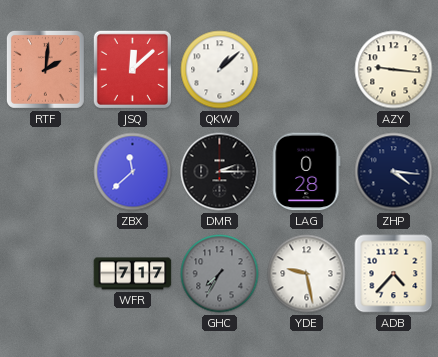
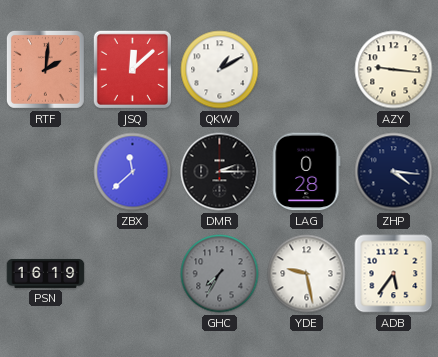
QKW: 1:08 -> 1:10
PSN: none -> 16:19
WFR: 7:17 -> none
ADB: 4:37 -> 5:36
